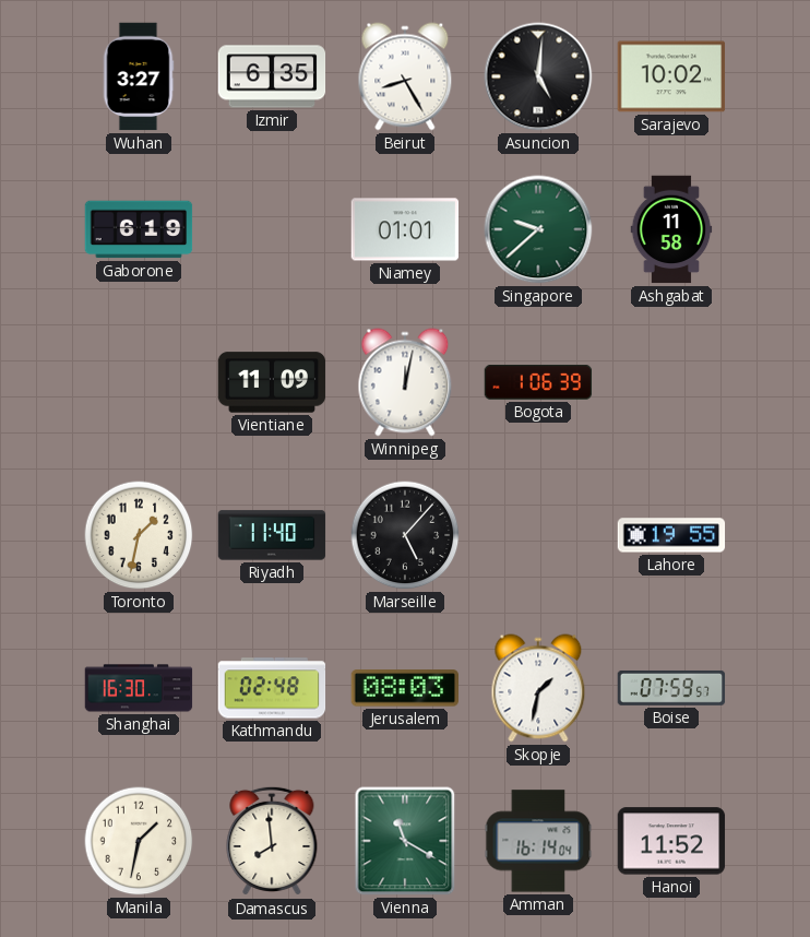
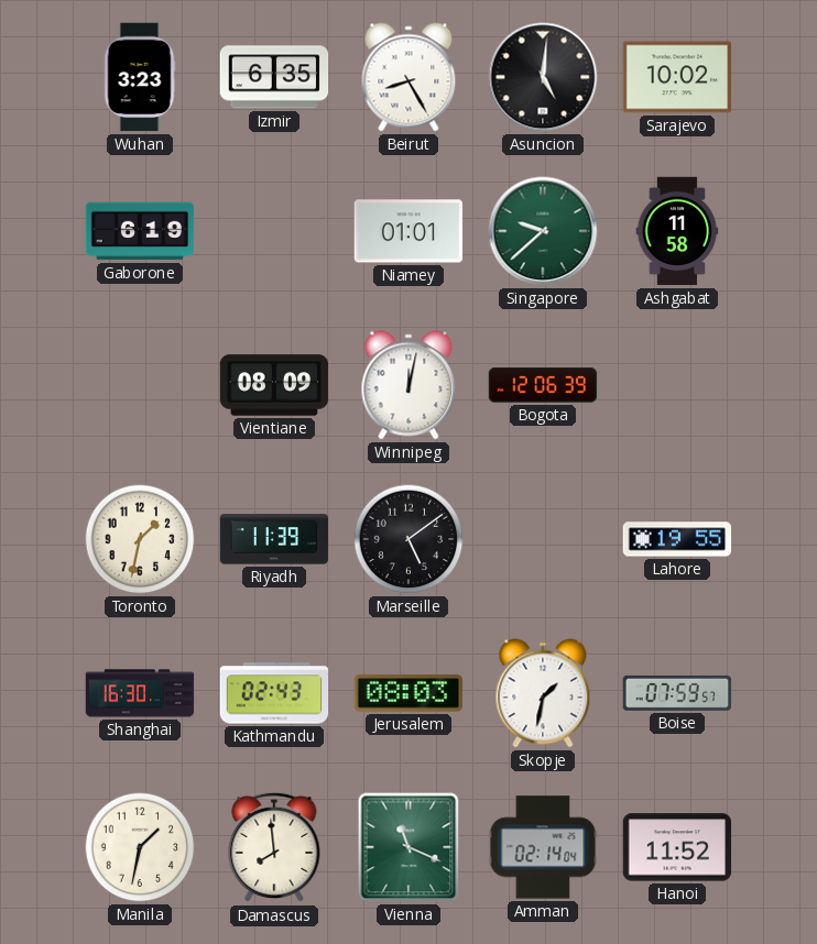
Wuhan: 3:27 -> 3:23
Vientiane: 11:09 -> 08:09
Bogota: 1:06 -> 12:06
Riyadh: 11:40 -> 11:39
Marseille: 5:07 -> 5:09
Kathmandu: 02:48 -> 02:43
Vienna: 11:20 -> 11:19
Amman: 16:14 -> 02:14
